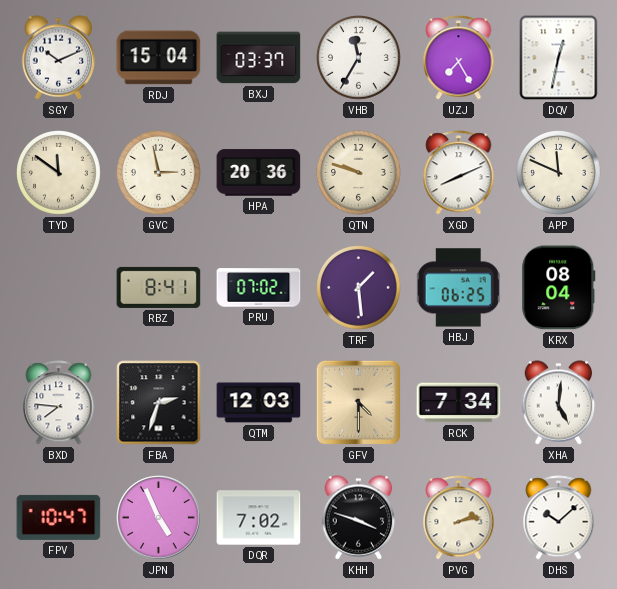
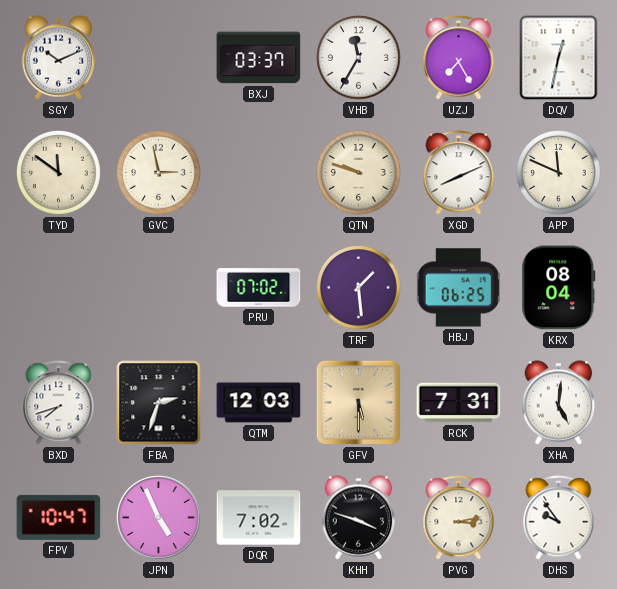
RDJ: 15:04 -> none
HPA: 20:36 -> none
RBZ: 8:41 -> none
BXD: 7:46 -> 7:42
GFV: 4:30 -> 5:30
RCK: 7:34 -> 7:31
PVG: 2:13 -> 3:13
DHS: 10:08 -> 9:54
